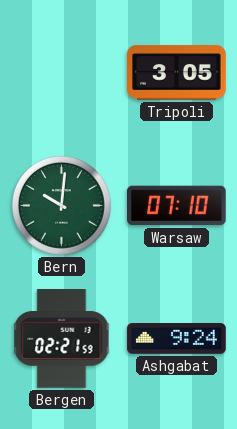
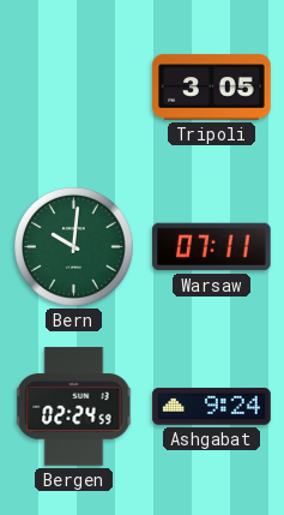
Warsaw: 07:10 -> 07:11
Bergen: 02:21 -> 02:24
